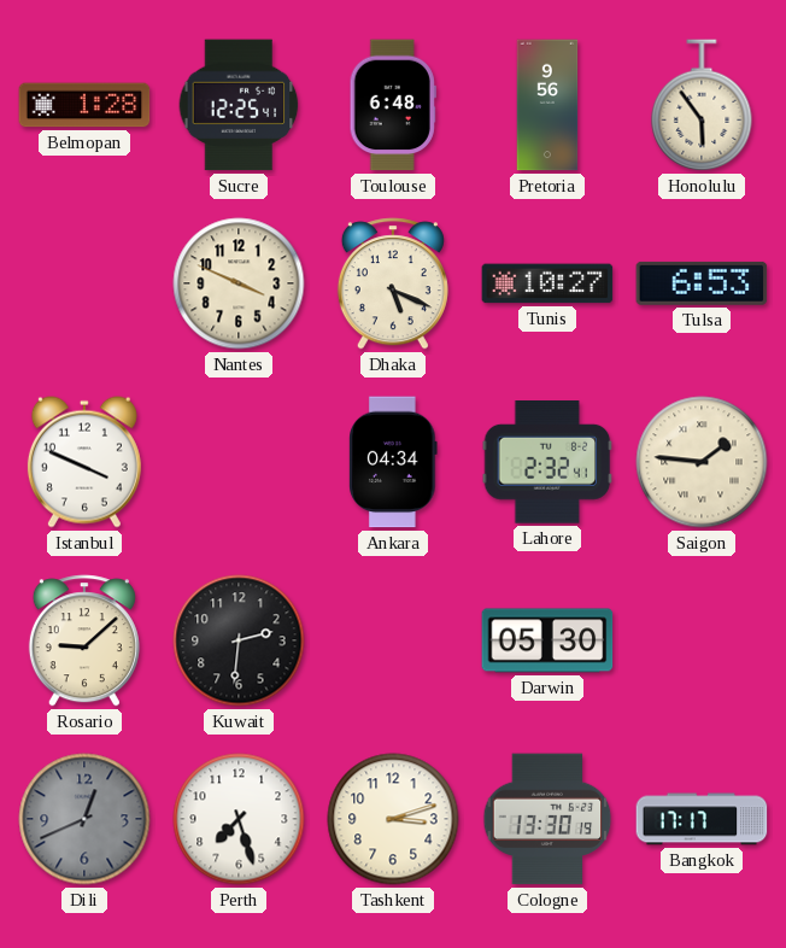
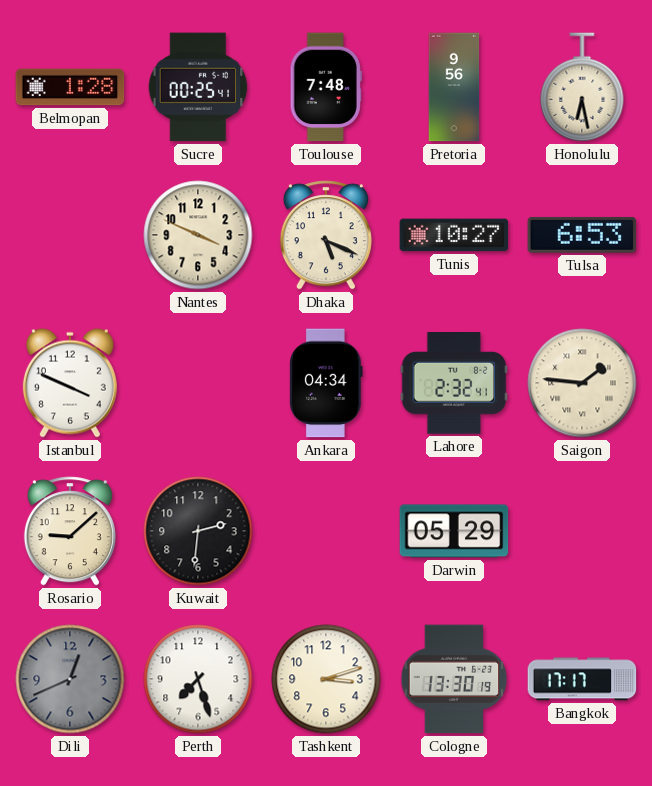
Sucre: 12:25 -> 00:25
Toulouse: 6:48 -> 7:48
Honolulu: 5:54 -> 6:28
Darwin: 05:30 -> 05:29
